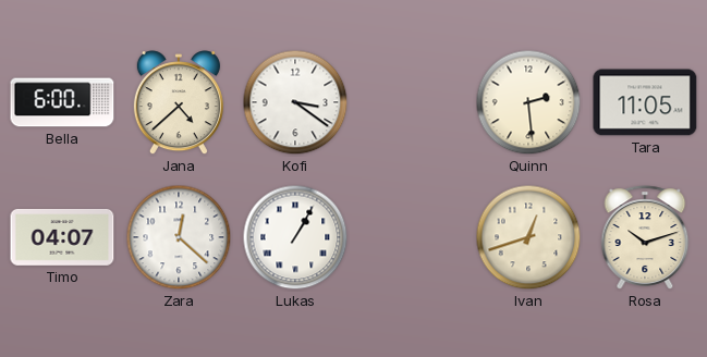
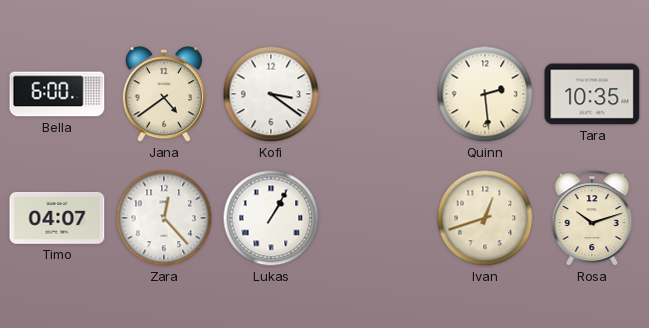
Jana: 4:38 -> 4:39
Tara: 11:05 -> 10:35
Zara: 12:22 -> 12:23
